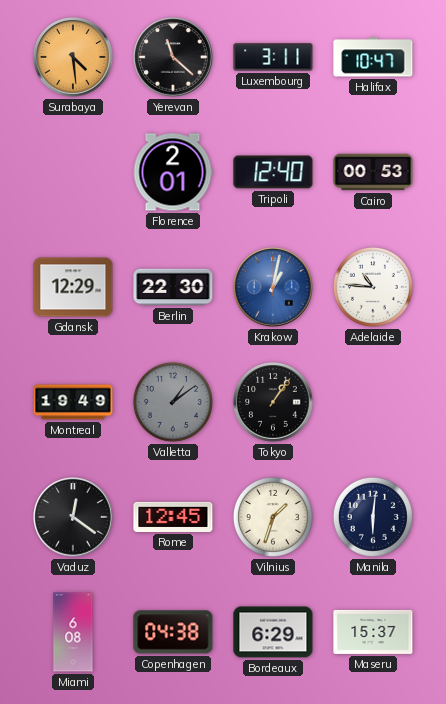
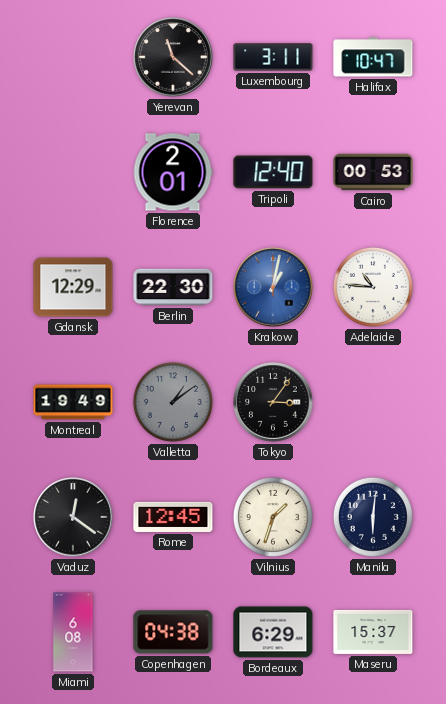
Surabaya: 4:29 -> none
Tokyo: 1:06 -> 3:06
